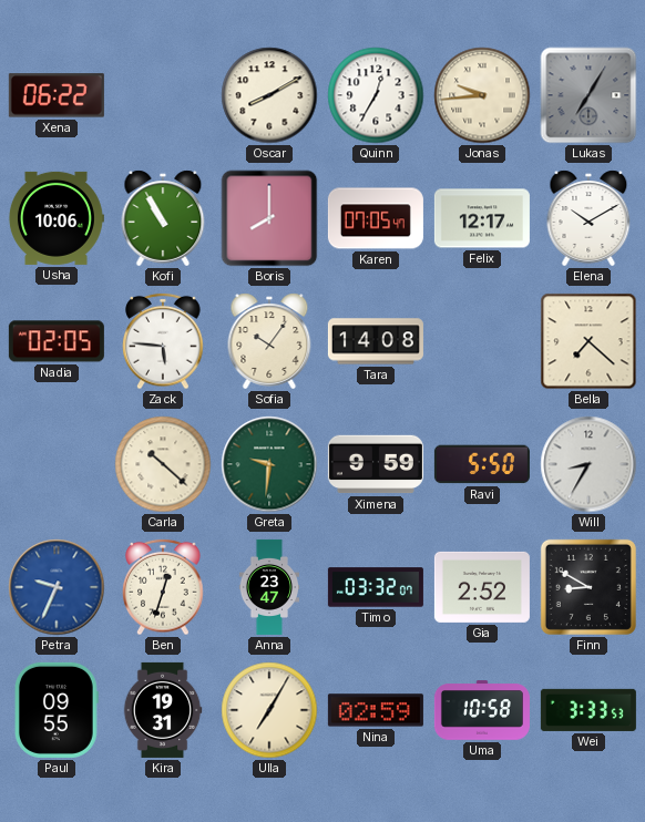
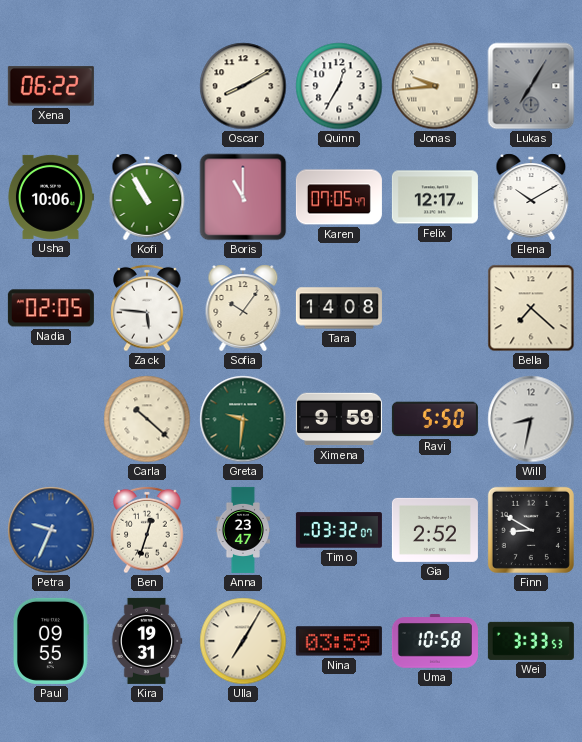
Boris: 8:00 -> 11:00
Will: 8:35 -> 8:32
Nina: 02:59 -> 03:59
